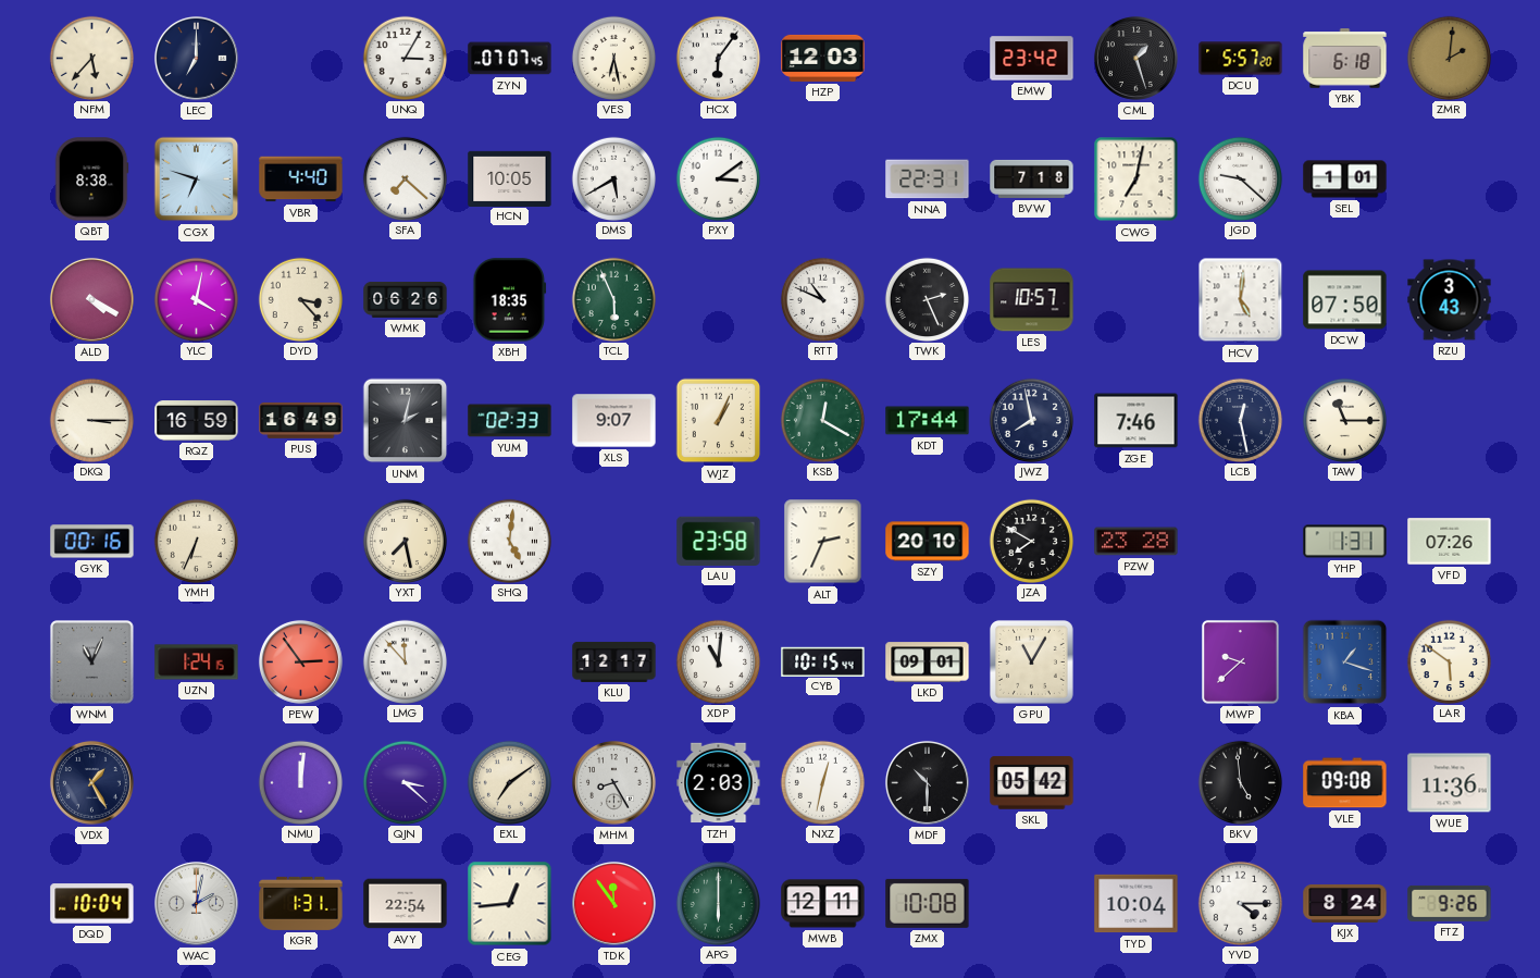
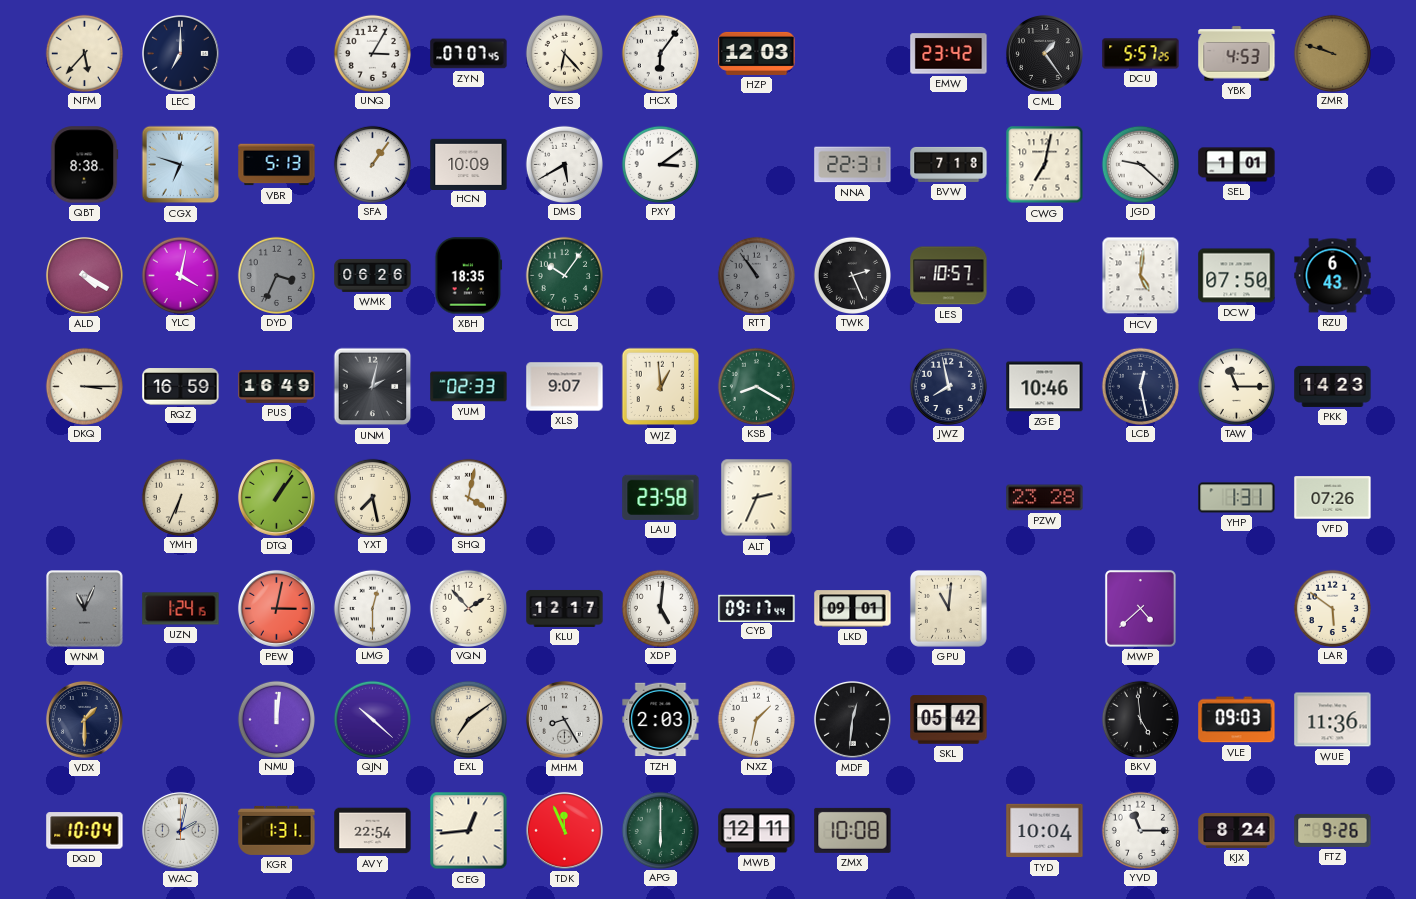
VES: 6:28 -> 6:23
CML: 1:27 -> 1:24
DCU: 5:57:20 -> 5:57:25
YBK: 6:18 -> 4:53
ZMR: 2:01 -> 9:48
VBR: 4:40 -> 5:13
SFA: 7:22 -> 1:06
HCN: 10:05 -> 10:09
DYD: 3:23 -> 3:34
DYD dial: cream -> grey
TCL: 5:56 -> 10:06
RTT: 10:49 -> 10:54
RTT dial: white -> grey
RZU: 3:43 -> 6:43
WJZ: 1:04 -> 12:59
KSB: 12:20 -> 8:20
KDT: 17:44 -> none
ZGE: 7:46 -> 10:46
PKK: none -> 14:23
GYK: 00:16 -> none
DTQ: none -> 1:06
SHQ: 5:01 -> 4:02
SZY: 20:10 -> none
JZA: 7:50 -> none
PEW: 2:54 -> 3:02
LMG: 11:53 -> 12:30
VQN: none -> 1:53
XDP: 11:01 -> 5:01
CYB: 10:15 -> 09:17
GPU: 11:05 -> 11:01
MWP: 9:38 -> 4:38
KBA: 1:18 -> none
VDX: 1:25 -> 1:30
QJN: 3:22 -> 10:22
NXZ: 12:32 -> 1:32
MDF: 10:30 -> 12:31
VLE: 09:08 -> 09:03
TDK: 11:54 -> 11:56
YVD: 4:15 -> 11:15
